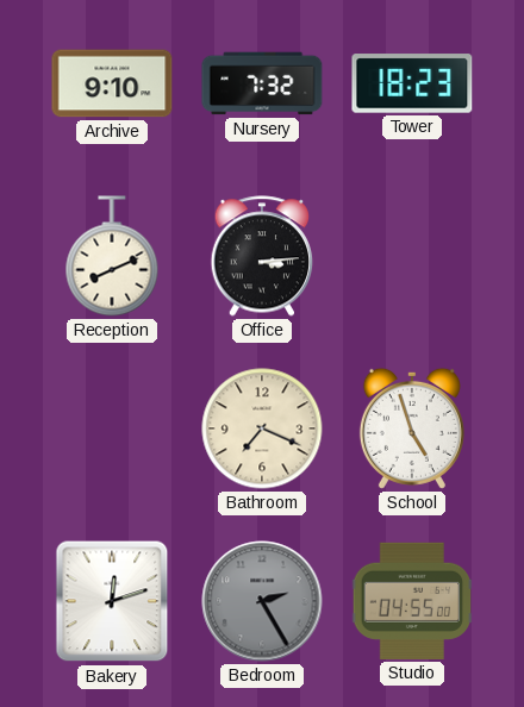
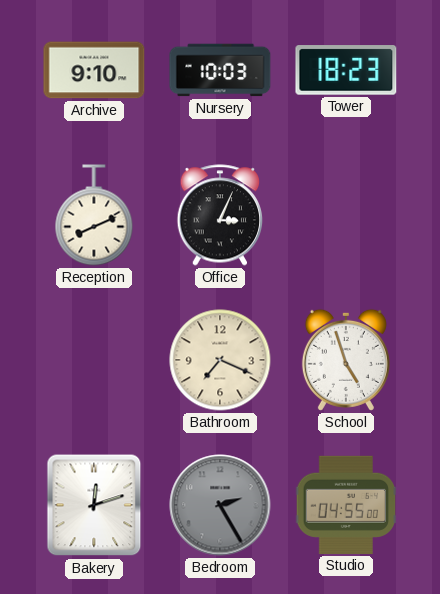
Nursery: 7:32 -> 10:03
Office: 3:14 -> 3:04
